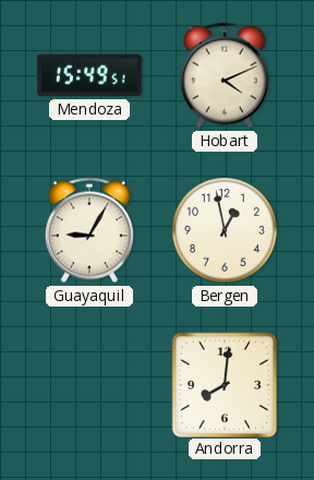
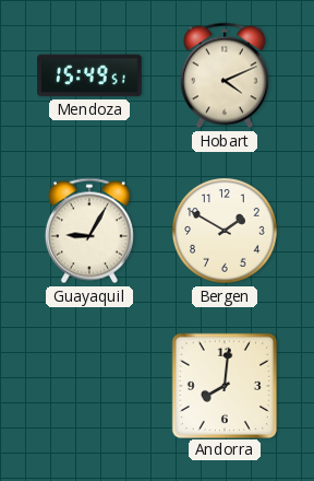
Bergen: 12:58 -> 1:50
